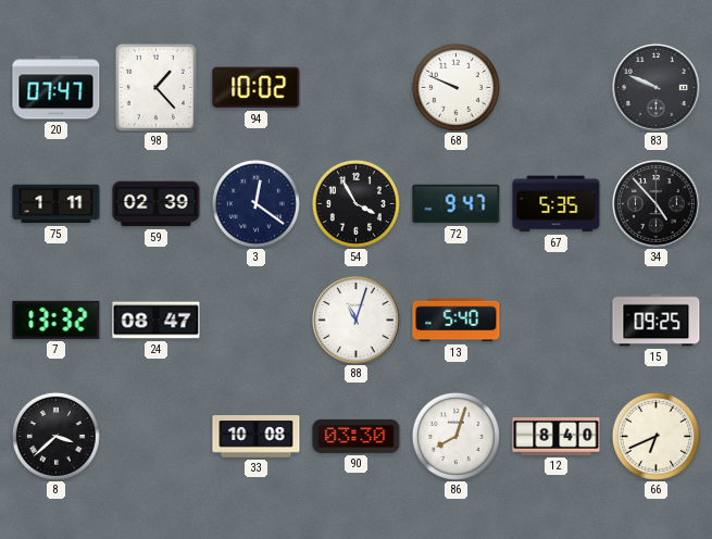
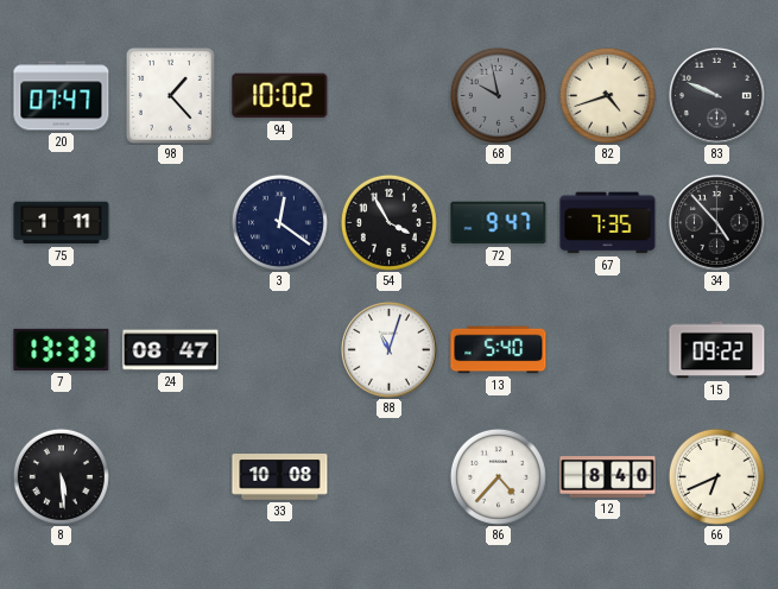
68: 9:49 -> 9:58
68 dial: white -> grey
82: none -> 4:42
59: 02:39 -> none
67: 5:35 -> 7:35
7: 13:32 -> 13:33
15: 09:25 -> 09:22
8: 3:38 -> 5:29
90: 03:30 -> none
86: 8:03 -> 4:37
